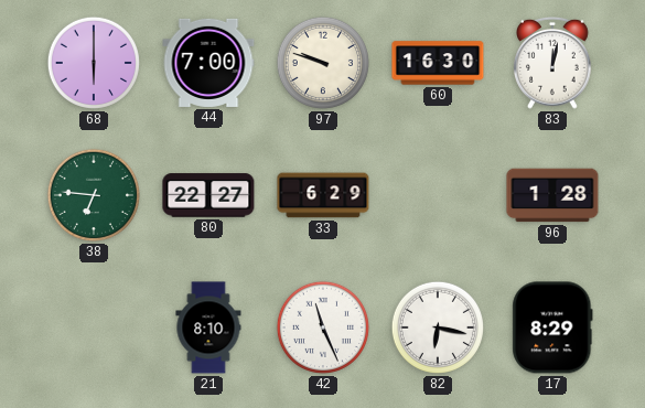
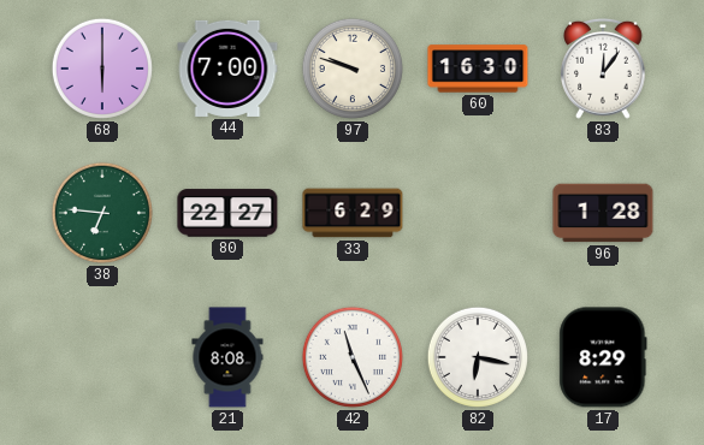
83: 12:02 -> 12:06
21: 8:10 -> 8:08
